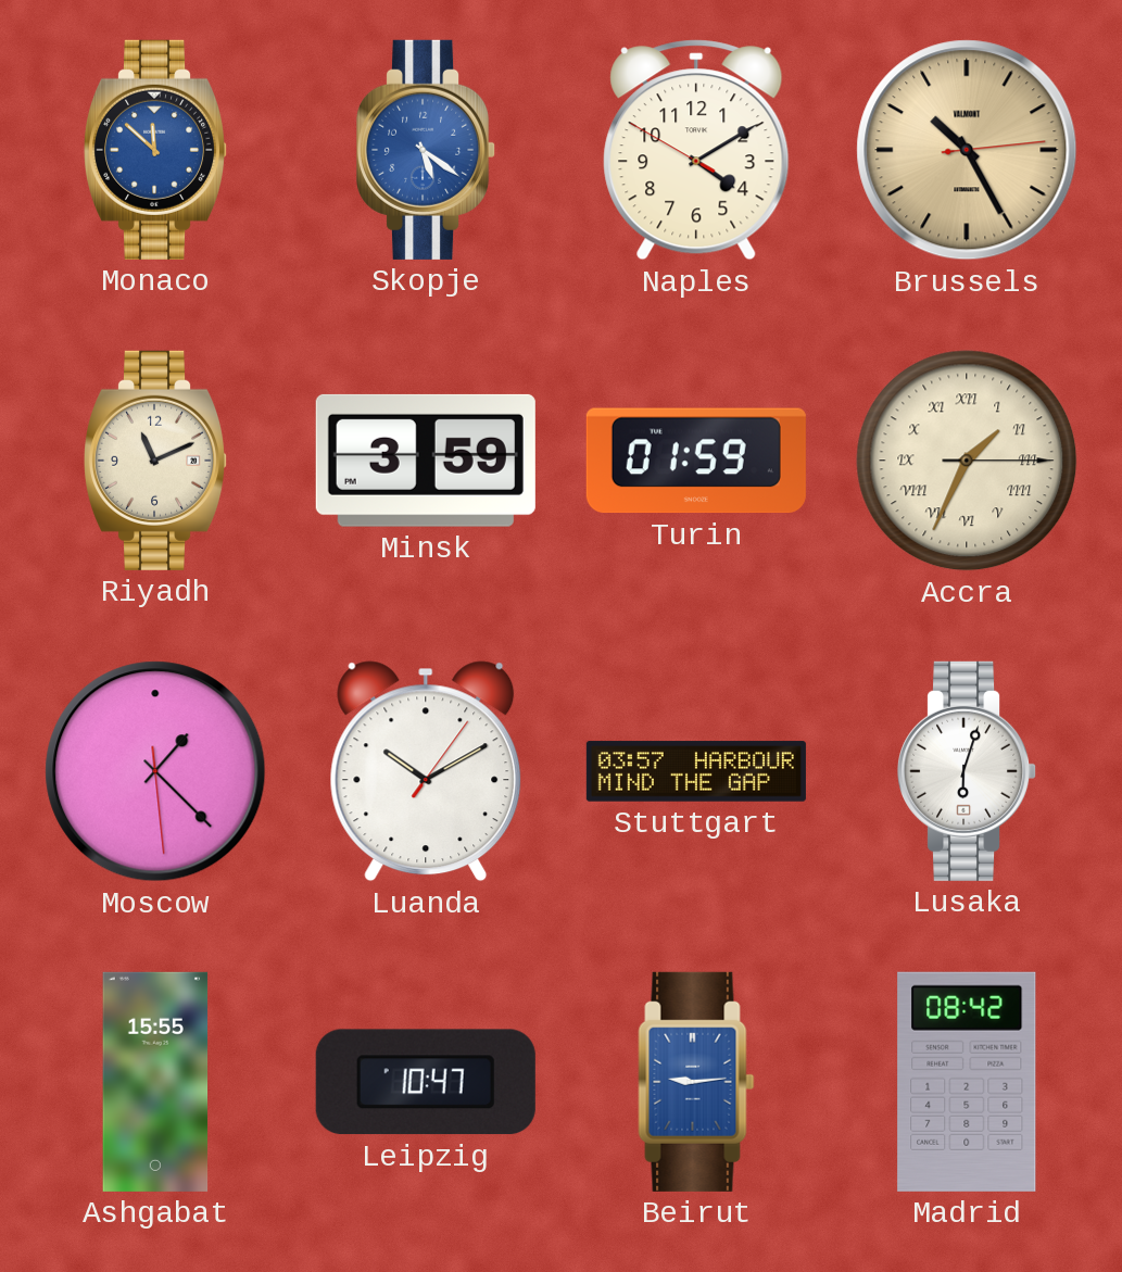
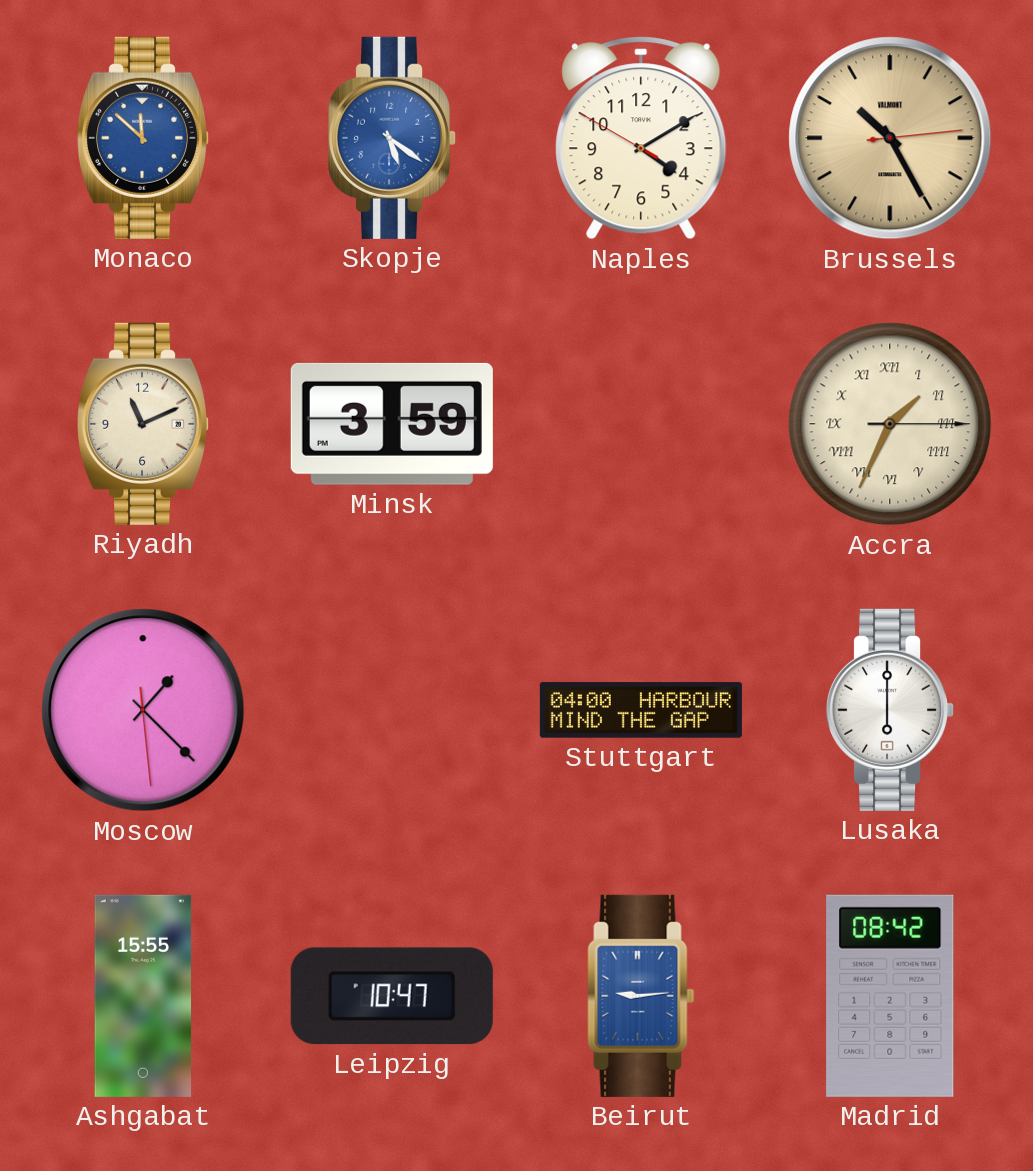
Turin: 01:59 -> none
Luanda: 10:10 -> none
Stuttgart: 03:57 -> 04:00
Lusaka: 6:03 -> 6:00
